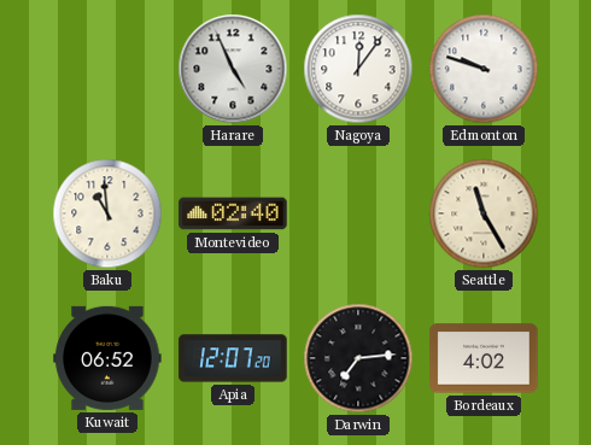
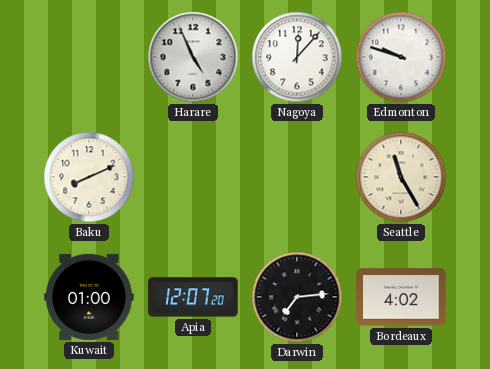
Nagoya: 12:06 -> 12:07
Baku: 10:59 -> 8:11
Montevideo: 02:40 -> none
Kuwait: 06:52 -> 01:00
